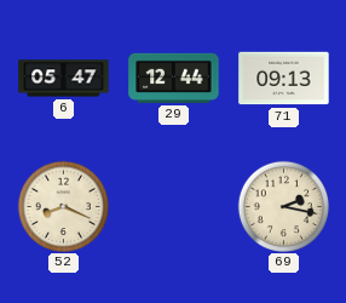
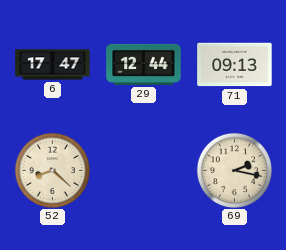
6: 05:47 -> 17:47
52: 8:19 -> 8:22
